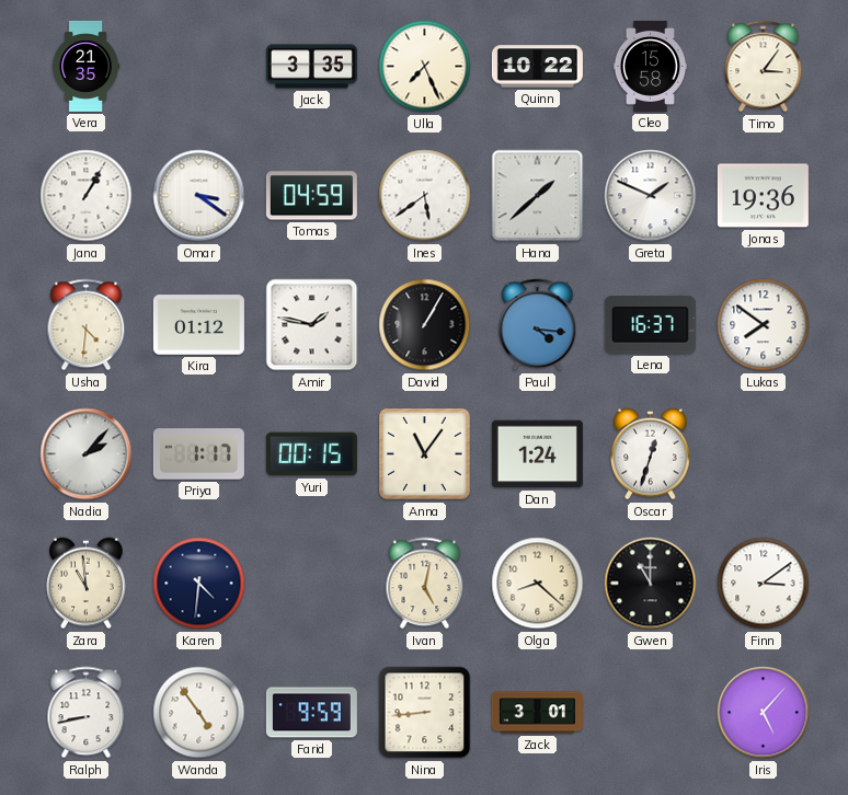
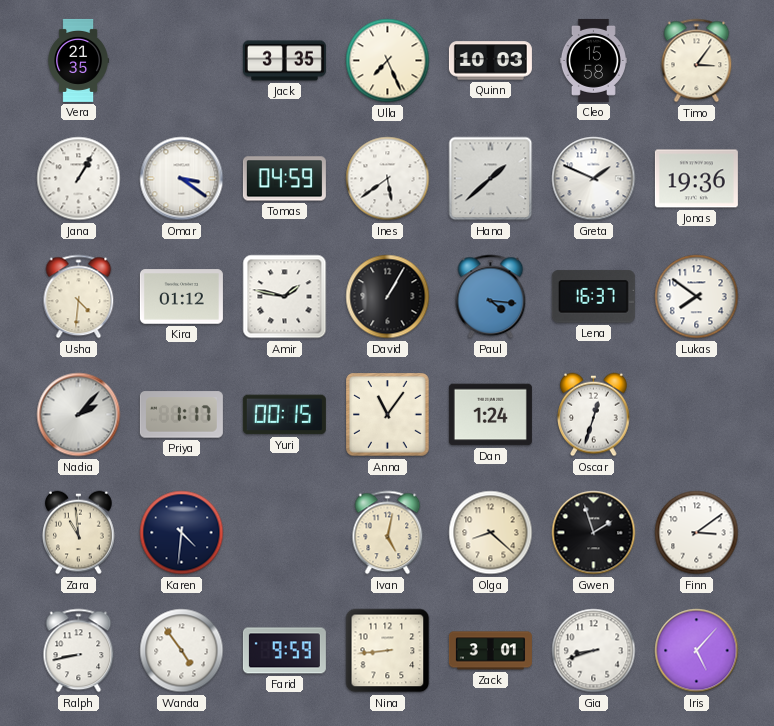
Quinn: 10:22 -> 10:03
Gwen: 11:00 -> 1:57
Gia: none -> 8:42
